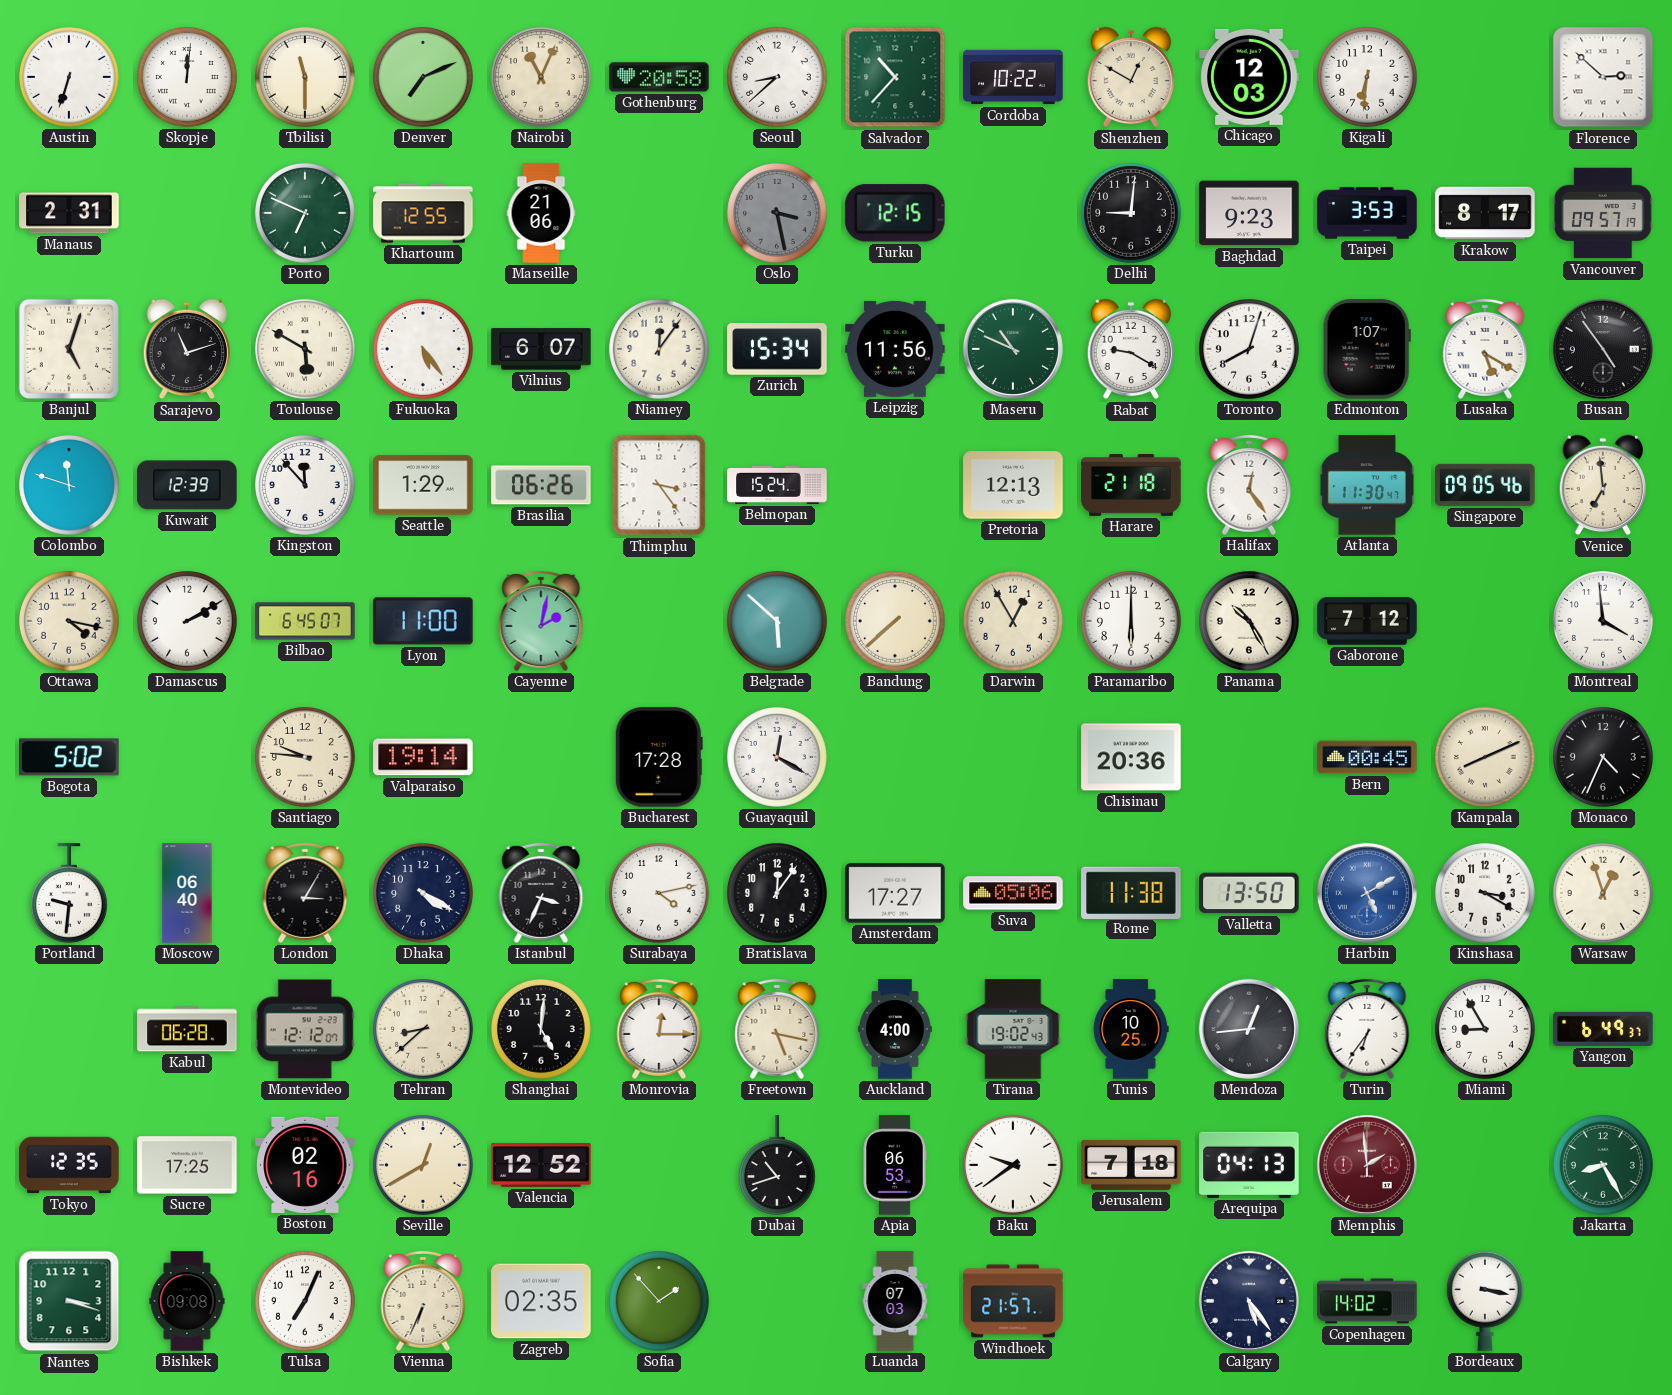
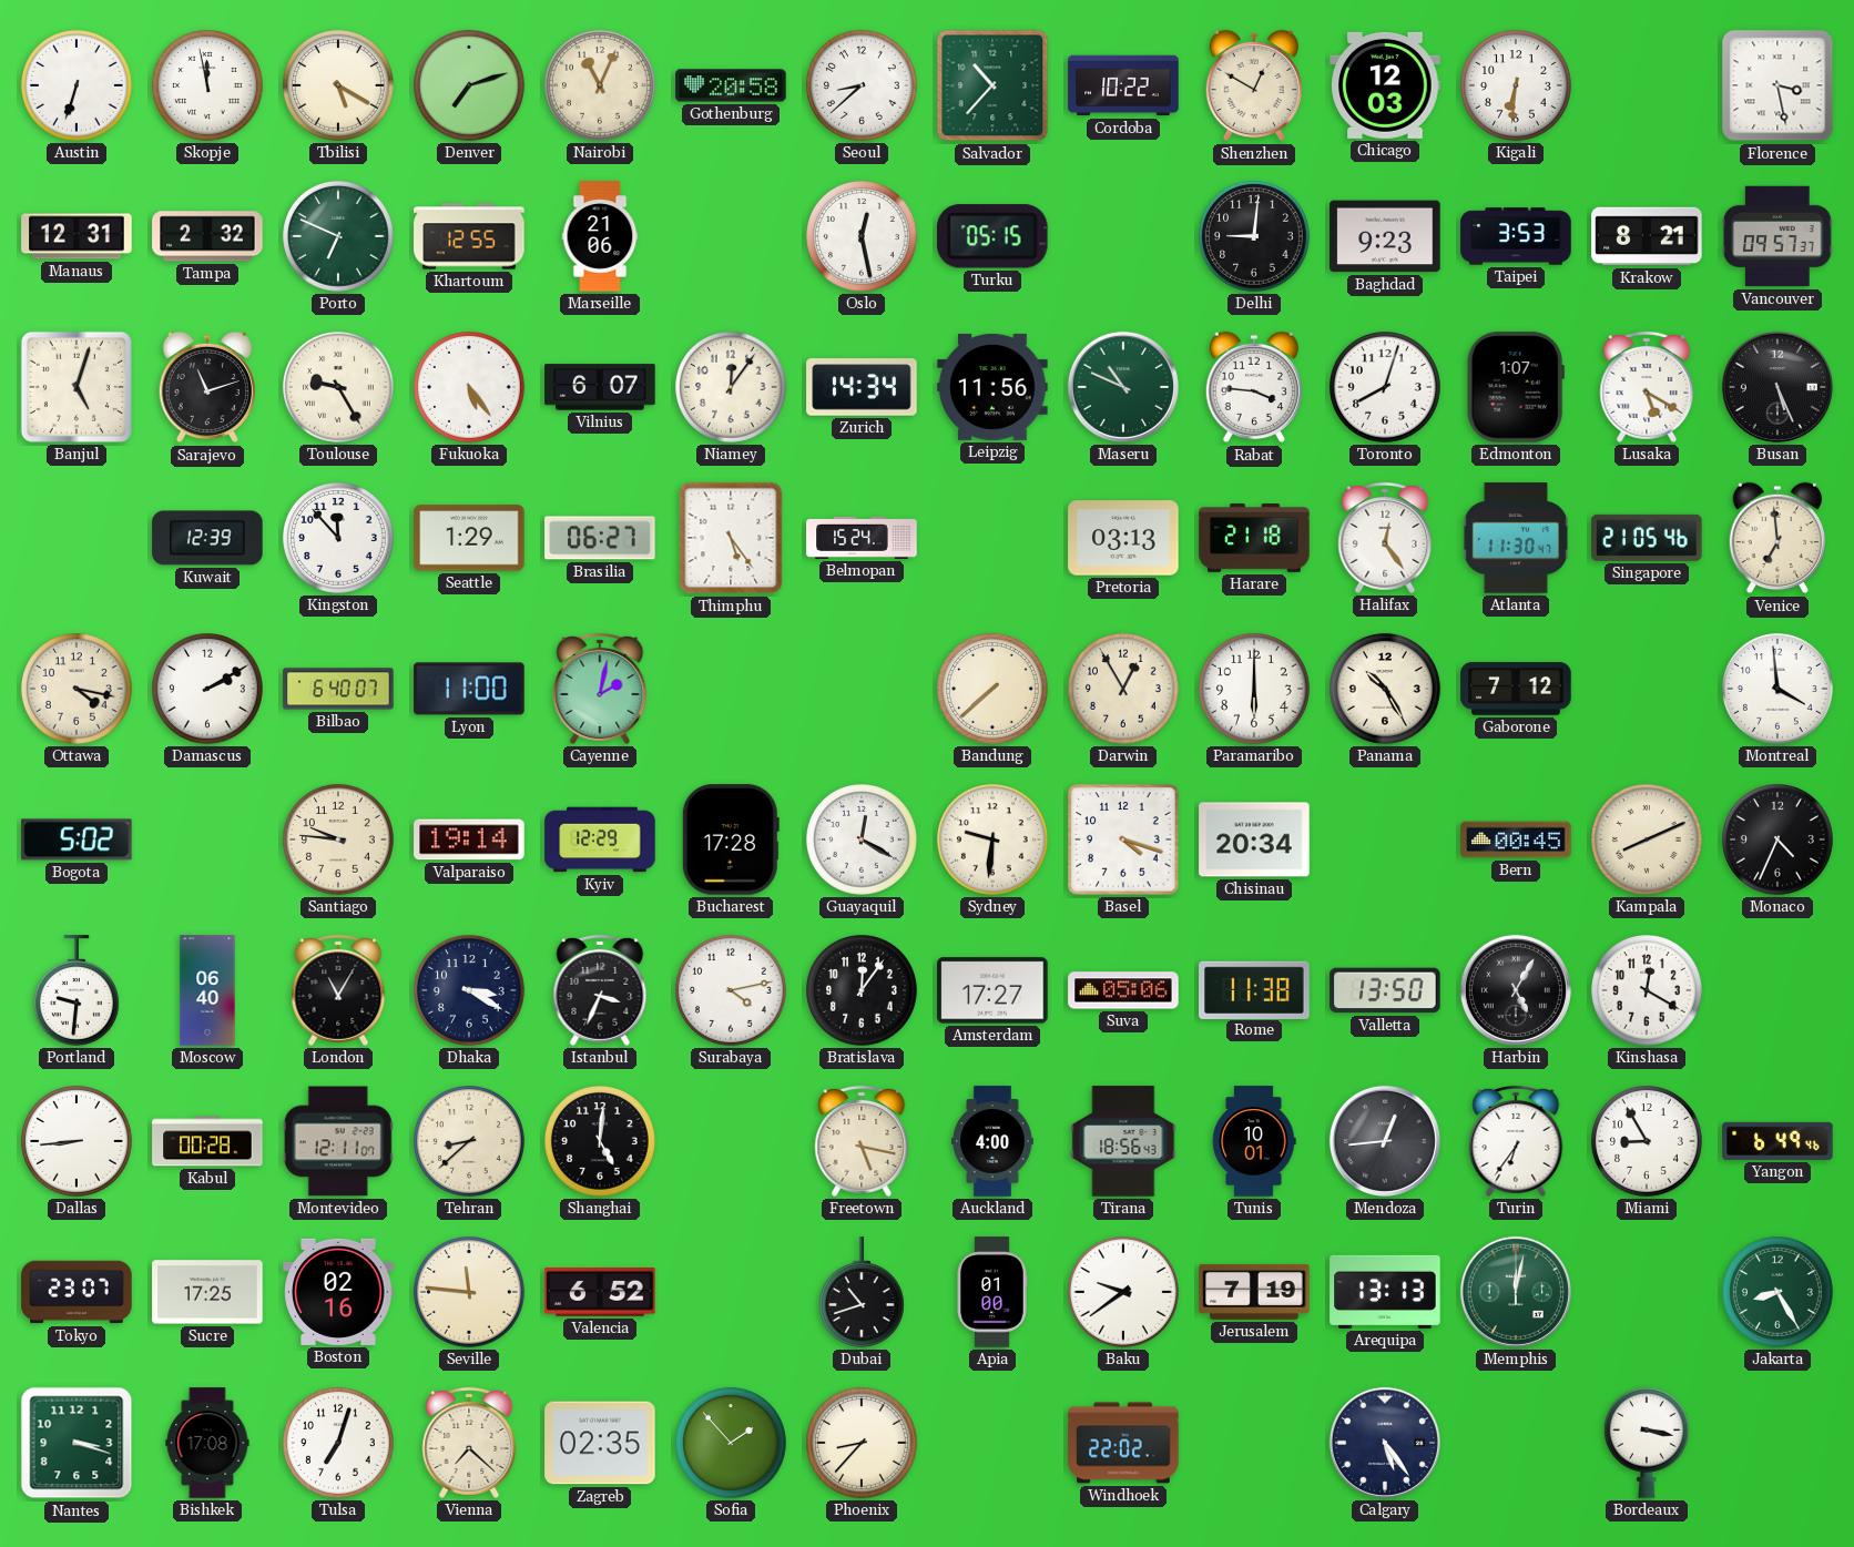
Skopje: 12:01 -> 11:58
Tbilisi: 11:30 -> 5:20
Denver: 7:11 -> 7:12
Florence: 2:52 -> 3:28
Manaus: 2:31 -> 12:31
Tampa: none -> 2:32
Oslo: 3:28 -> 12:28
Oslo dial: grey -> white
Turku: 12:15 -> 05:15
Krakow: 8:17 -> 8:21
Vancouver: 09:57:19 -> 09:57:37
Toulouse: 5:50 -> 9:25
Zurich: 15:34 -> 14:34
Rabat: 9:20 -> 3:46
Busan: 4:54 -> 5:26
Colombo: 11:48 -> none
Brasilia: 06:26 -> 06:27
Thimphu: 3:24 -> 5:24
Pretoria: 12:13 -> 03:13
Singapore: 09:05 -> 21:05
Bilbao: 6:45 -> 6:40
Belgrade: 5:52 -> none
Kyiv: none -> 12:29
Sydney: none -> 9:31
Basel: none -> 4:18
Chisinau: 20:36 -> 20:34
London: 3:05 -> 11:05
Dhaka: 4:20 -> 3:20
Harbin: 5:10 -> 5:05
Harbin dial: blue -> black
Kinshasa: 3:20 -> 12:20
Warsaw: 12:57 -> none
Dallas: none -> 8:44
Kabul: 06:28 -> 00:28
Montevideo: 12:12 -> 12:11
Monrovia: 12:15 -> none
Tirana: 19:02 -> 18:56
Tunis: 10:25 -> 10:01
Yangon: 6:49:37 -> 6:49:46
Tokyo: 12:35 -> 23:07
Seville: 12:40 -> 11:46
Valencia: 12:52 -> 6:52
Apia: 06:53 -> 01:00
Jerusalem: 7:18 -> 7:19
Arequipa: 04:13 -> 13:13
Memphis: 1:59 -> 12:02
Memphis dial: burgundy -> green
Bishkek: 09:08 -> 17:08
Tulsa: 7:04 -> 7:03
Vienna: 6:34 -> 7:22
Phoenix: none -> 8:37
Luanda: 07:03 -> none
Windhoek: 21:57 -> 22:02
Copenhagen: 14:02 -> none
